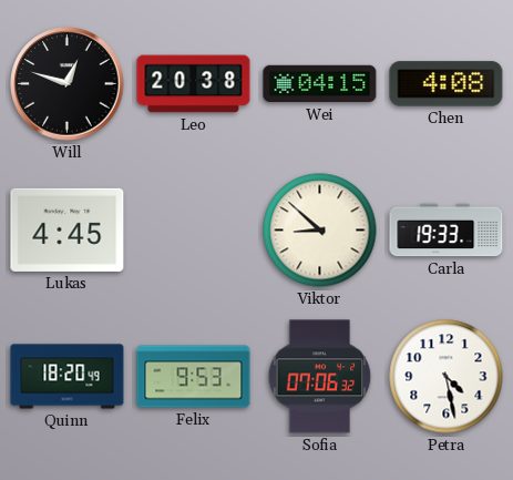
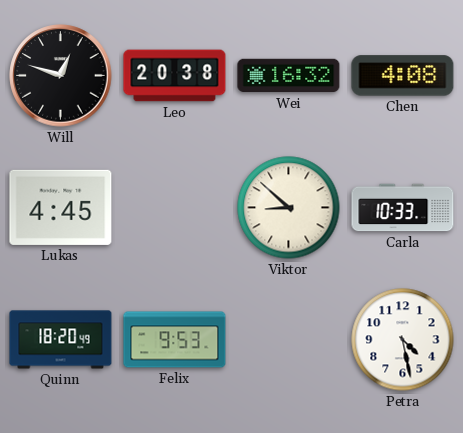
Wei: 04:15 -> 16:32
Carla: 19:33 -> 10:33
Sofia: 07:06 -> none
